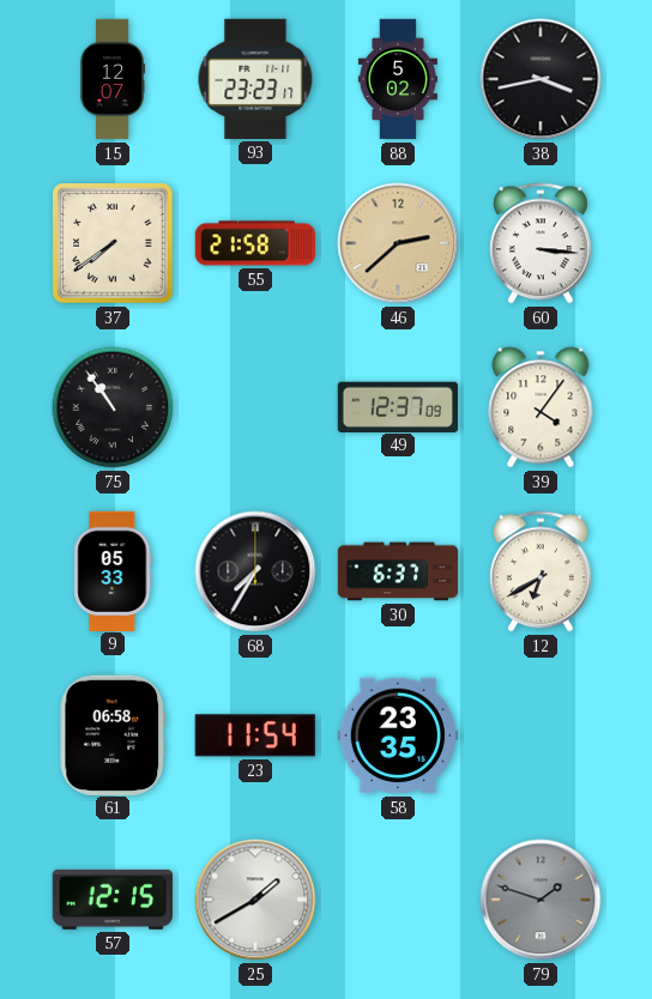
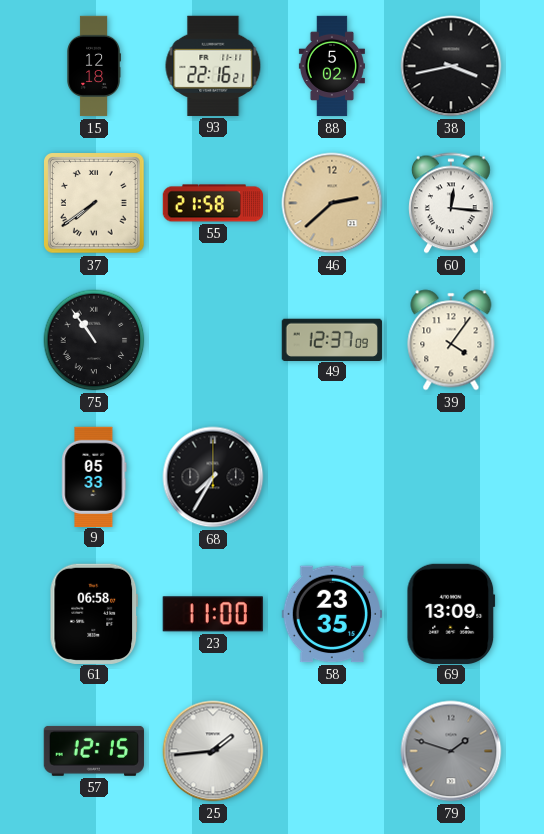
15: 12:07 -> 12:18
93: 23:23 -> 22:16
60: 3:16 -> 12:16
30: 6:37 -> none
12: 6:40 -> none
23: 11:54 -> 11:00
69: none -> 13:09
25: 1:40 -> 1:44
